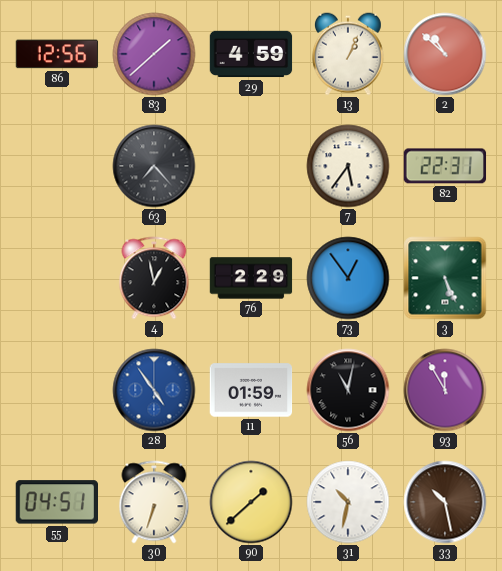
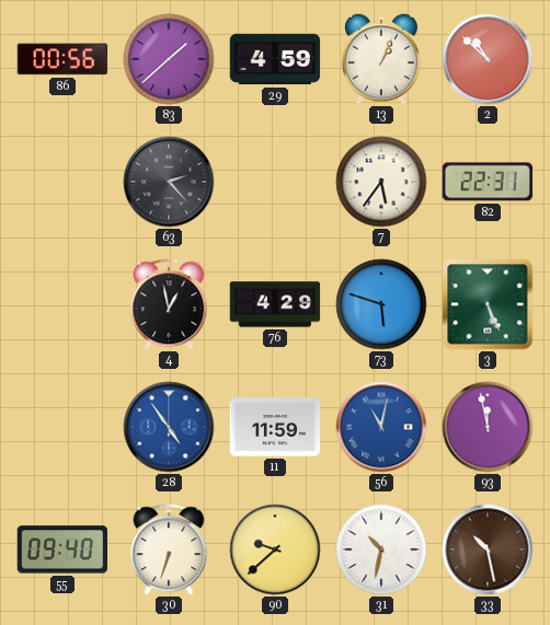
86: 12:56 -> 00:56
63: 7:23 -> 2:23
76: 2:29 -> 4:29
73: 12:54 -> 5:48
11: 01:59 -> 11:59
56 dial: black -> blue
93: 11:55 -> 11:58
55: 04:51 -> 09:40
90: 1:38 -> 9:38
